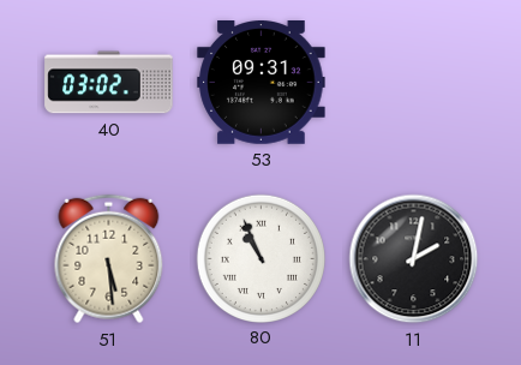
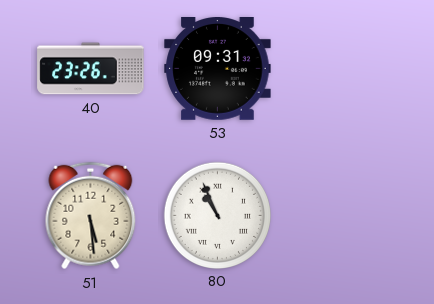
40: 03:02 -> 23:26
11: 2:02 -> none
